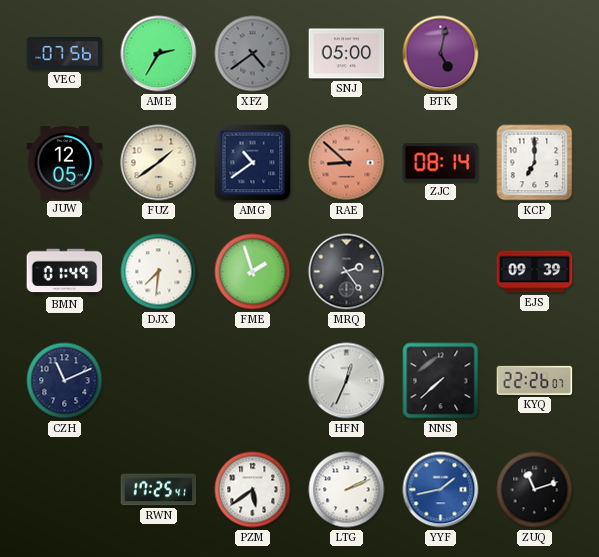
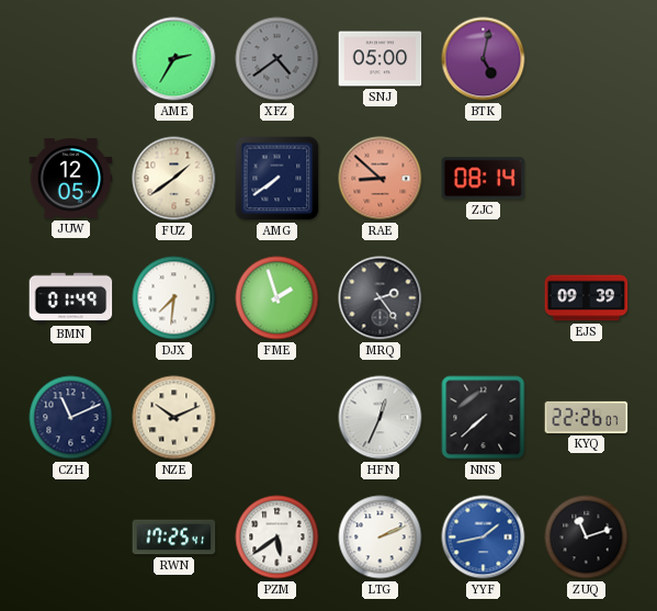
VEC: 07:56 -> none
AMG: 10:39 -> 7:39
KCP: 7:00 -> none
NZE: none -> 10:11
